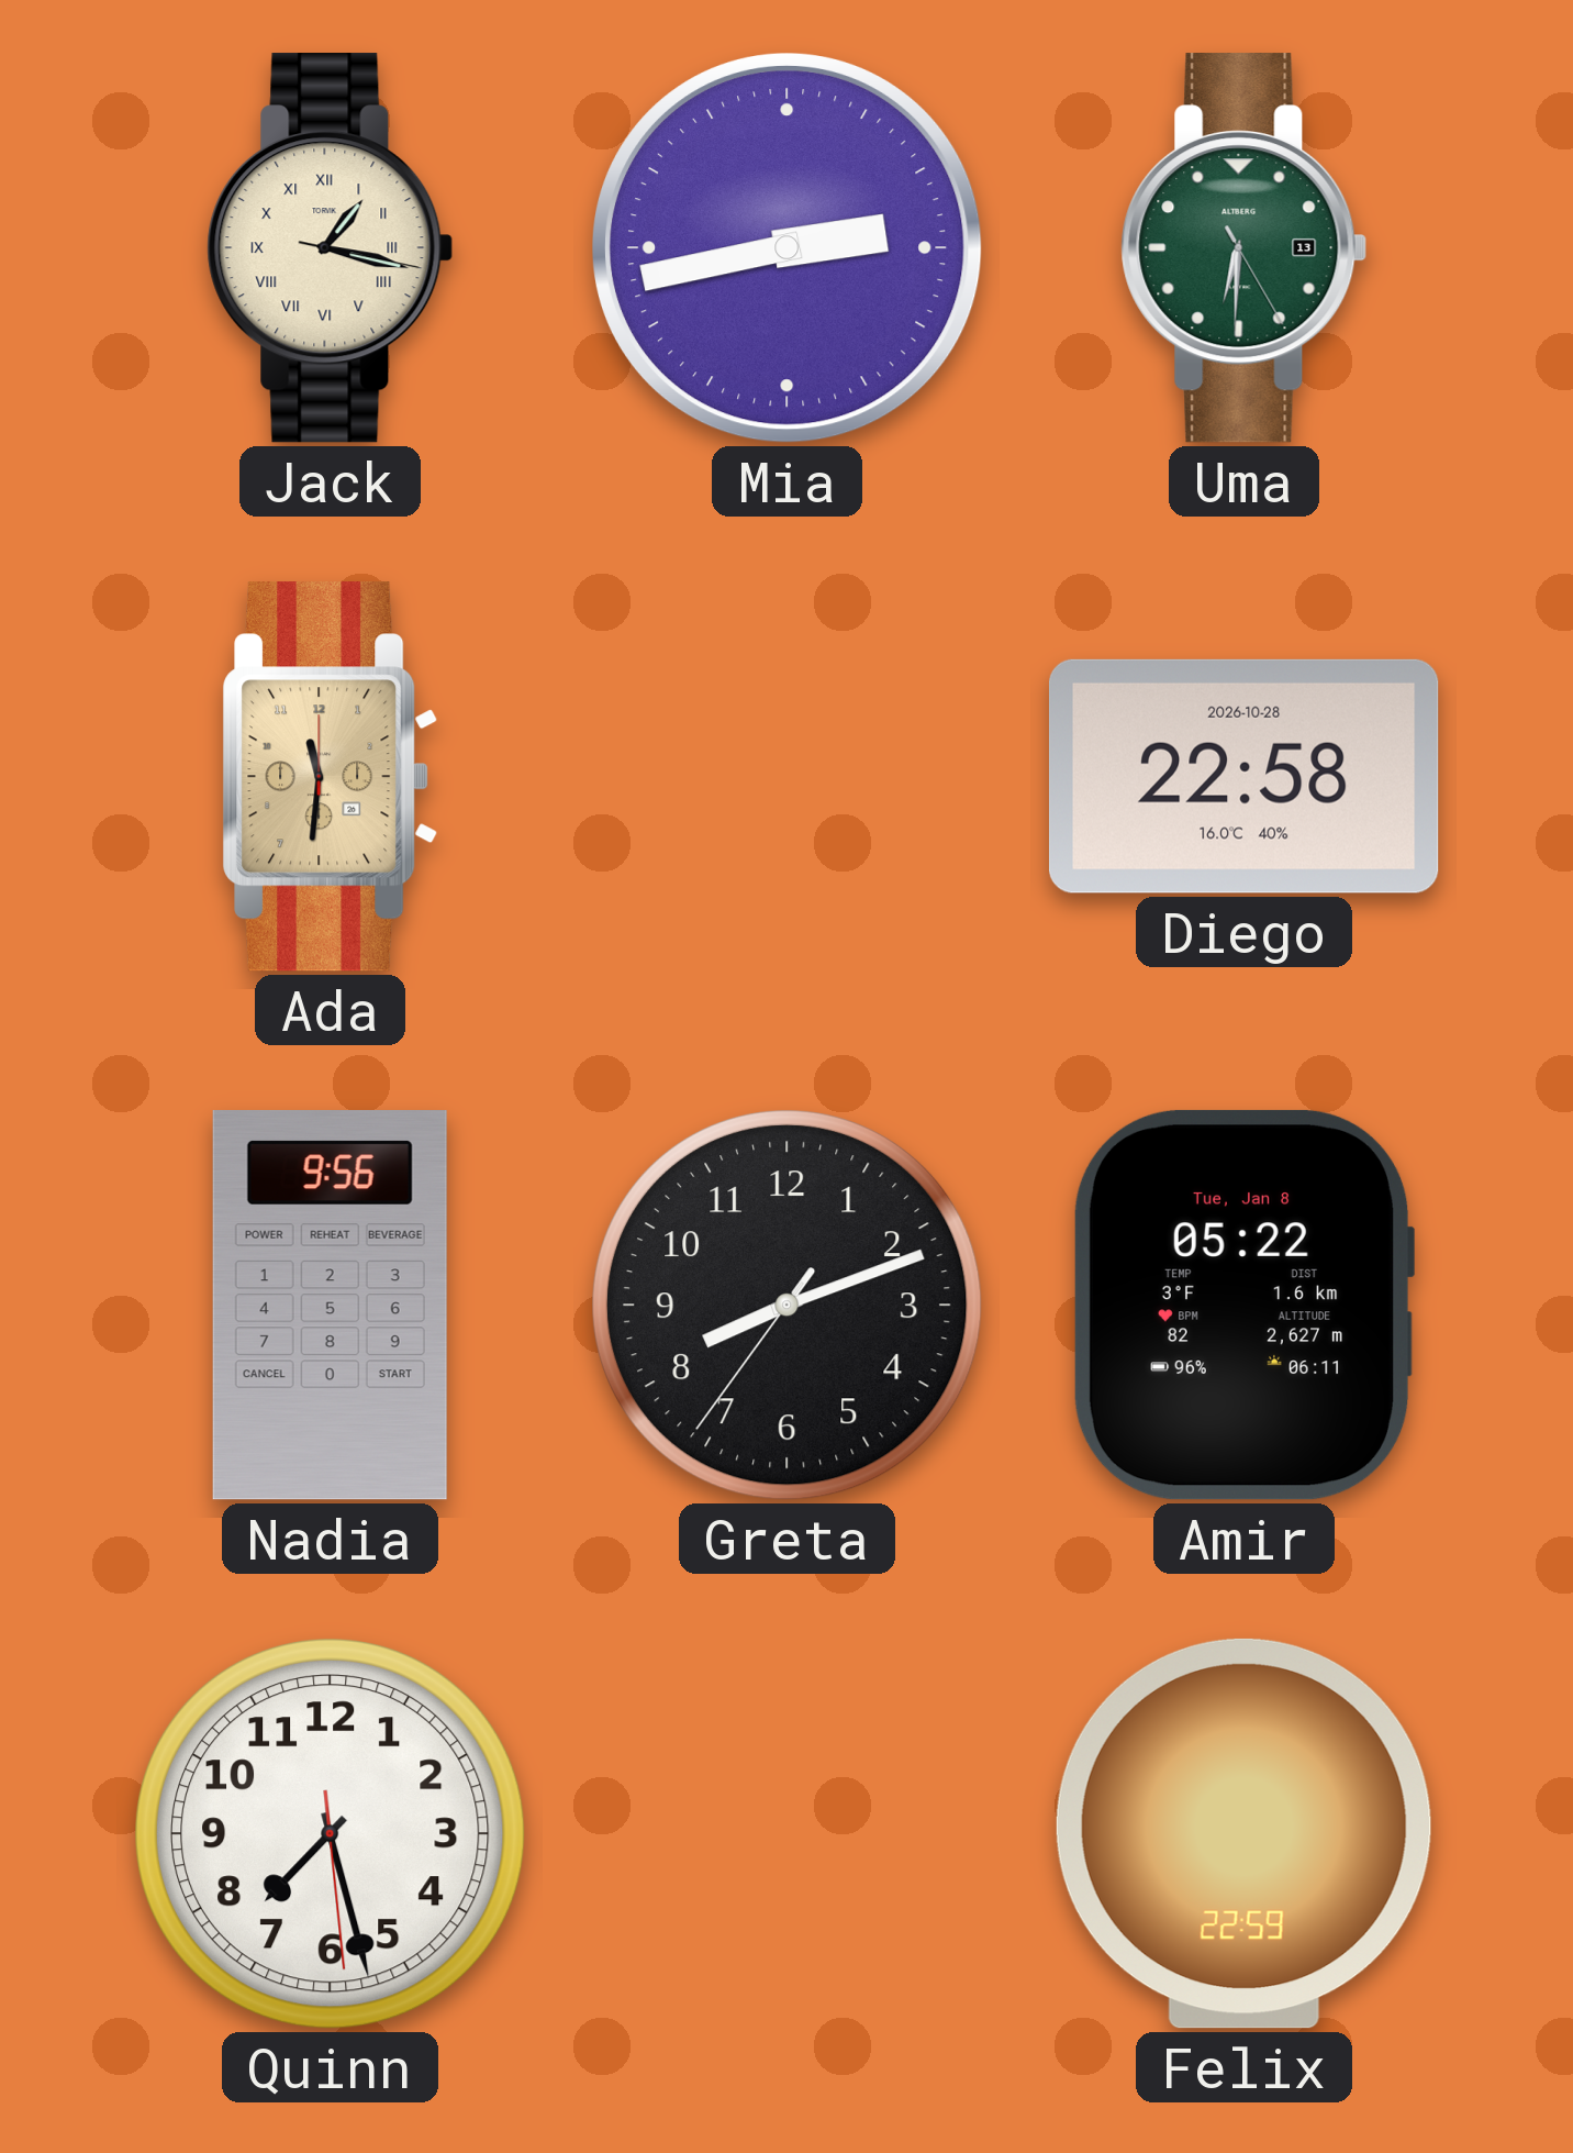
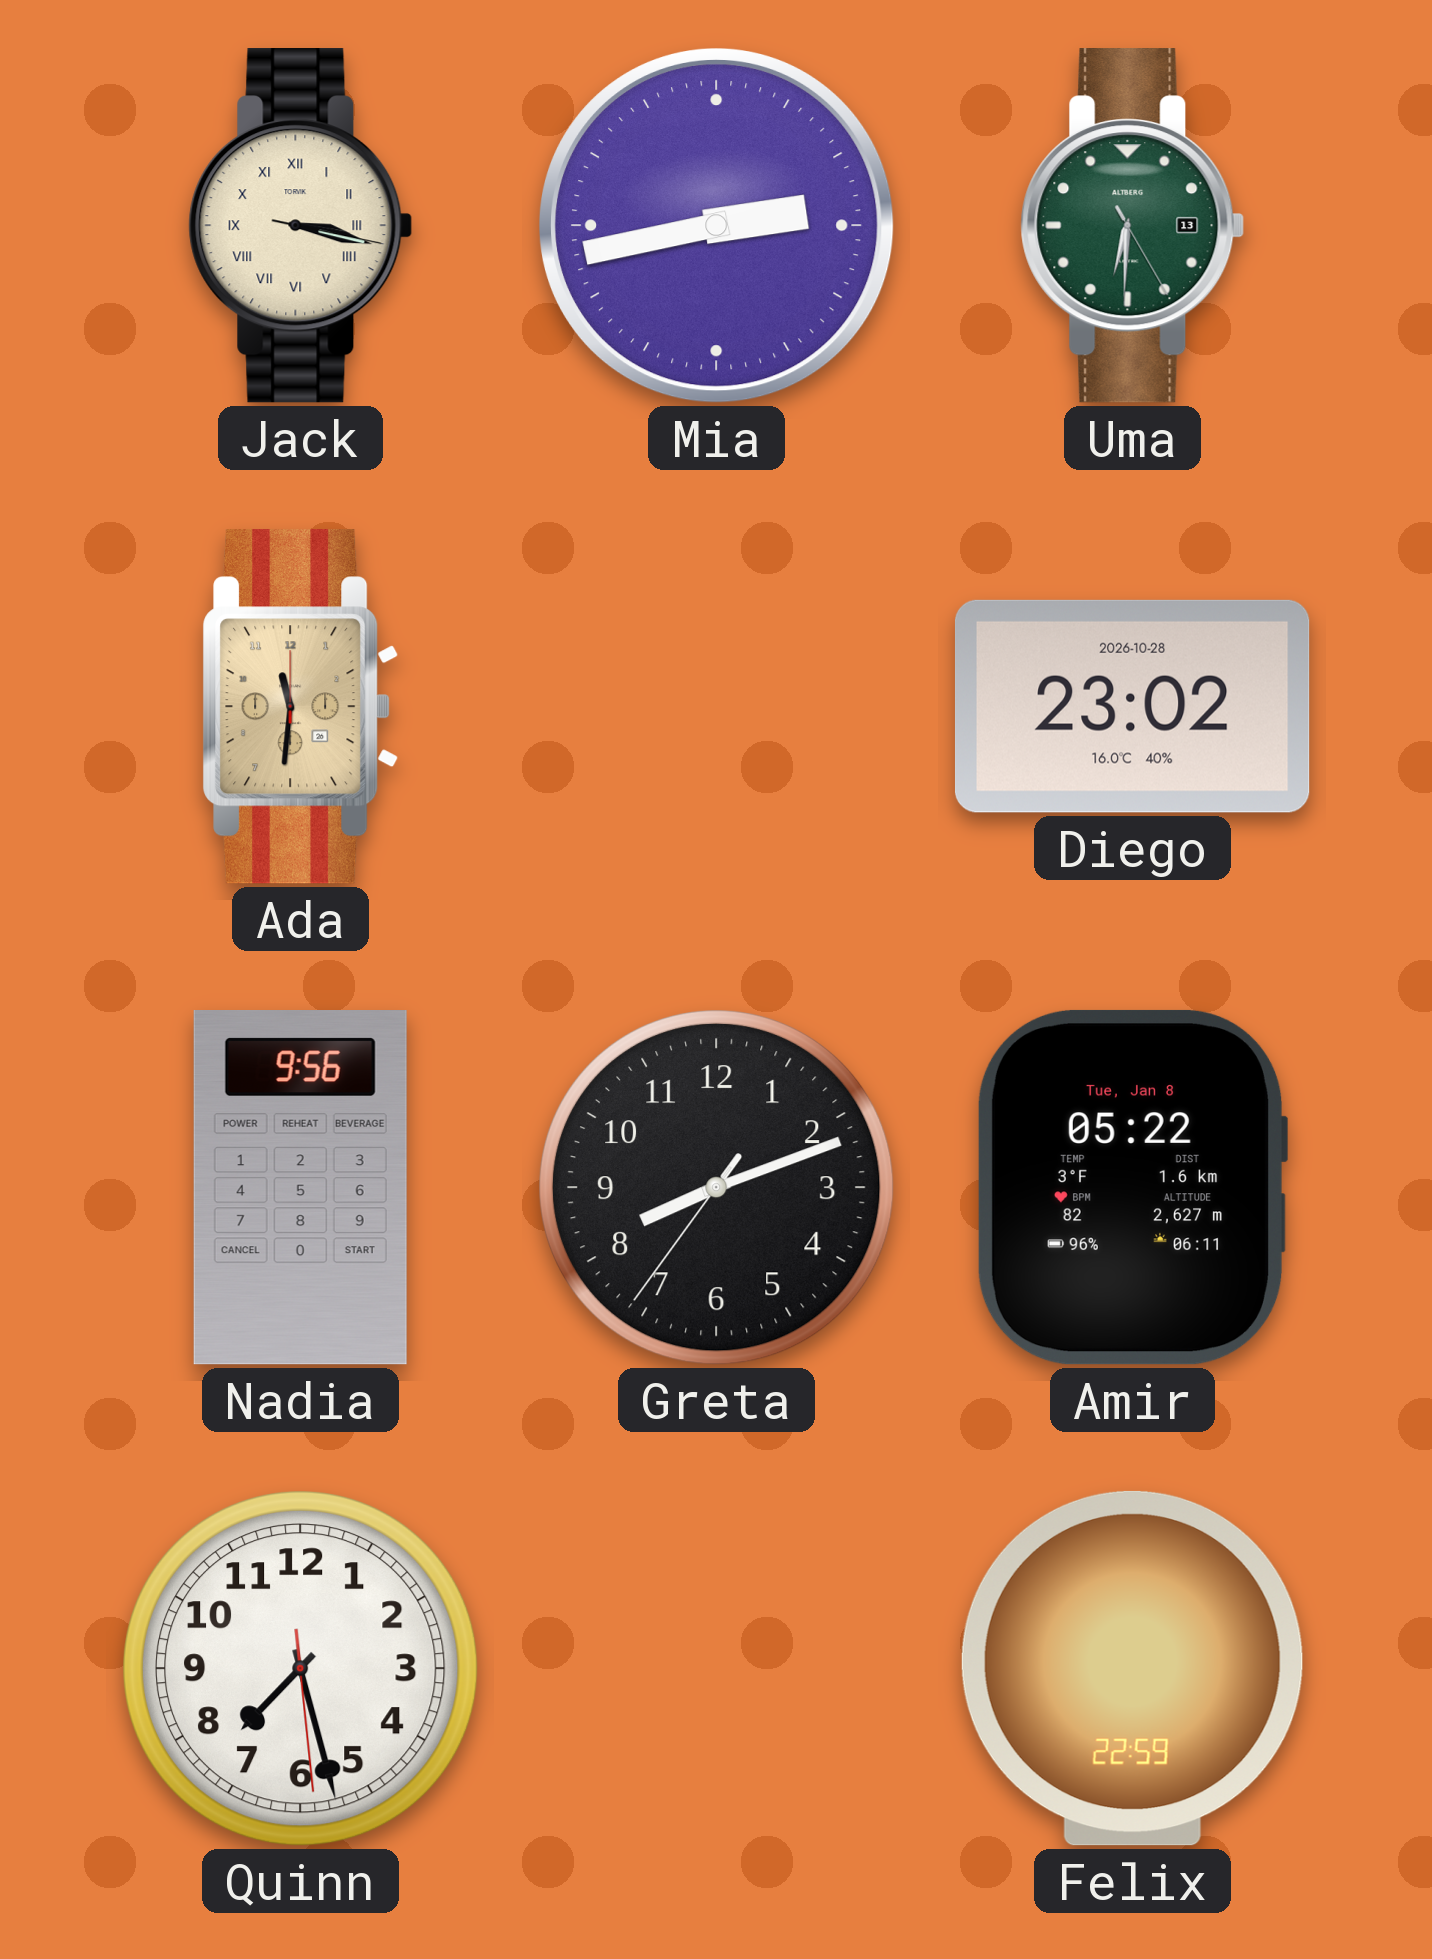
Jack: 1:17 -> 3:17
Diego: 22:58 -> 23:02
